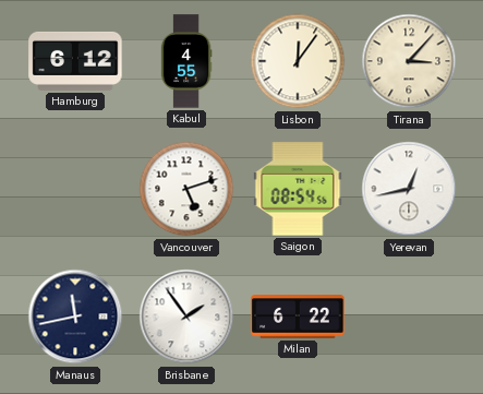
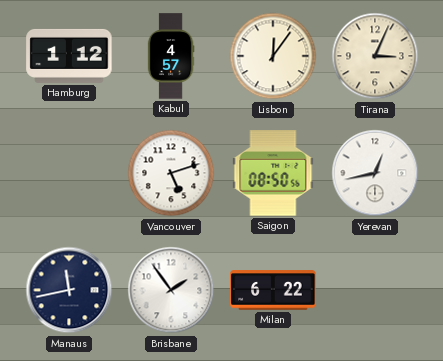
Hamburg: 6:12 -> 1:12
Kabul: 4:55 -> 4:57
Tirana: 3:07 -> 3:04
Saigon: 08:54 -> 08:50
